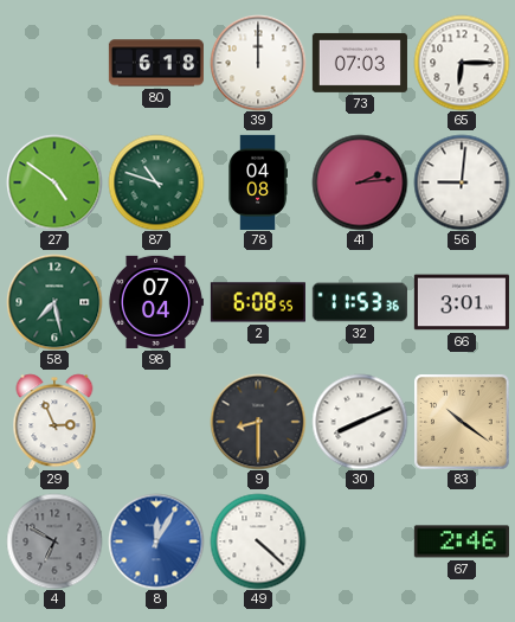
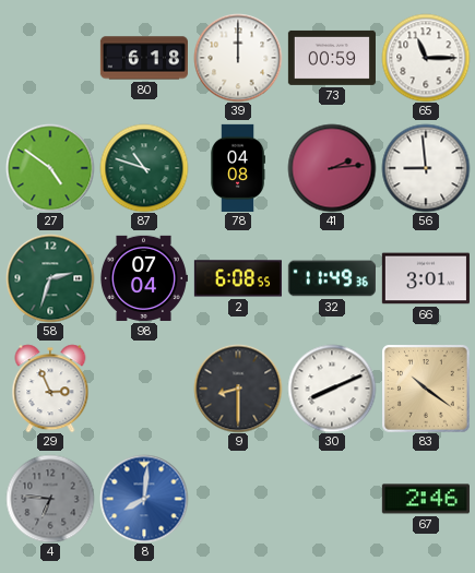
73: 07:03 -> 00:59
65: 6:15 -> 11:15
56: 9:01 -> 8:59
58: 7:28 -> 2:33
32: 11:53 -> 11:49
4: 6:50 -> 6:46
8: 12:05 -> 8:01
49: 4:22 -> none
